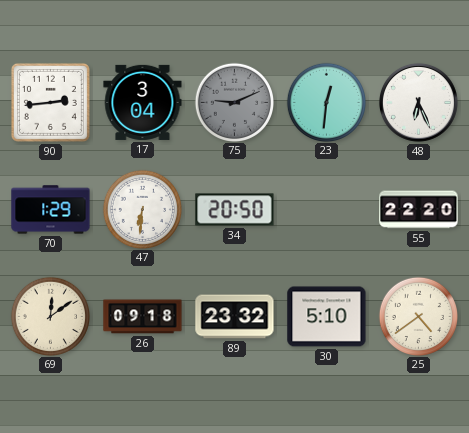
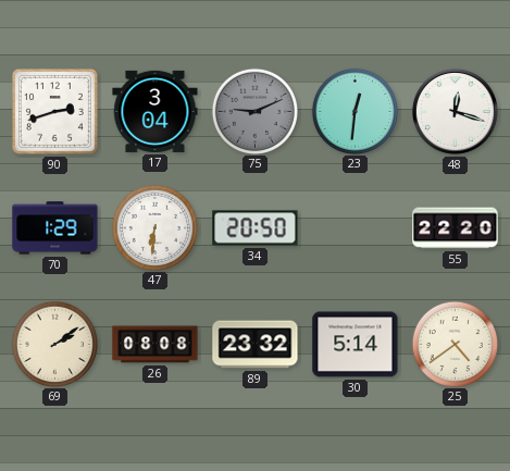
90: 2:44 -> 2:42
48: 6:26 -> 12:18
69: 12:09 -> 2:09
26: 09:18 -> 08:08
30: 5:10 -> 5:14
